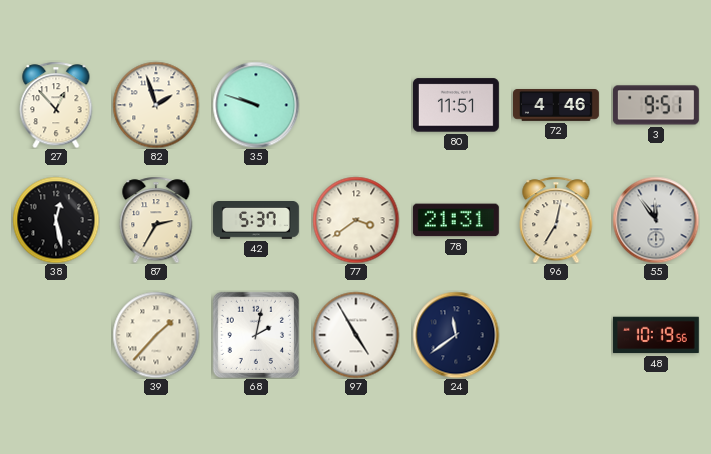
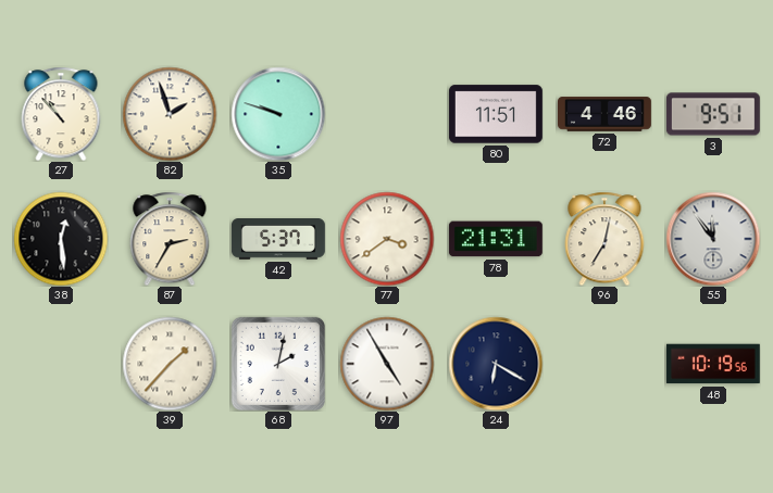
27: 12:53 -> 10:53
38: 12:28 -> 12:29
24: 11:39 -> 6:20
